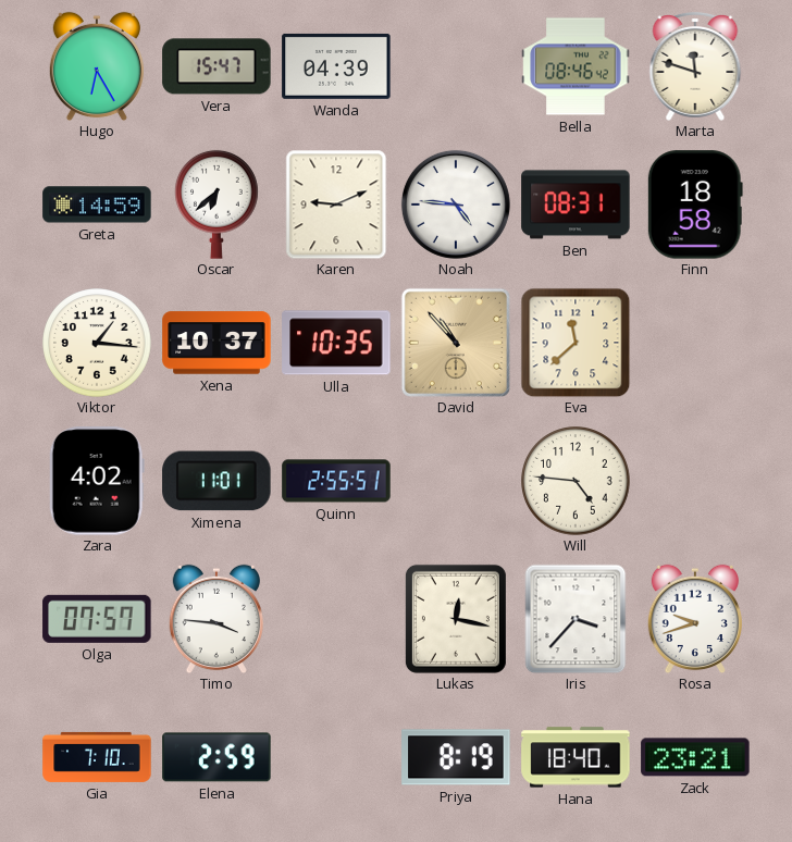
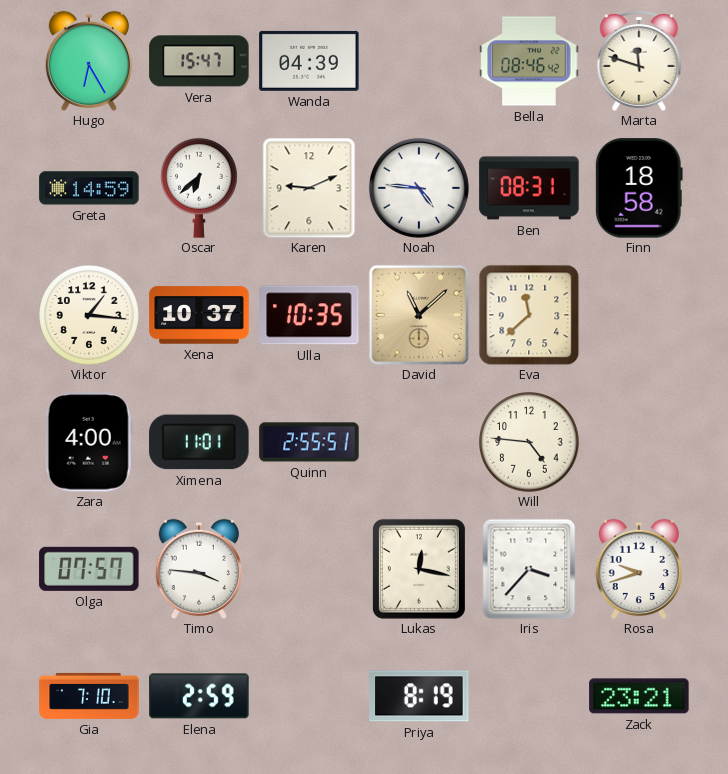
David: 10:53 -> 11:08
Zara: 4:02 -> 4:00
Hana: 18:40 -> none
